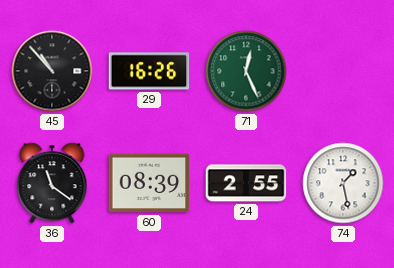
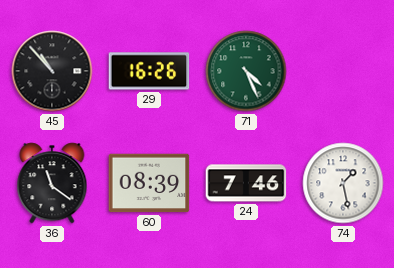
71: 12:26 -> 4:26
24: 2:55 -> 7:46
